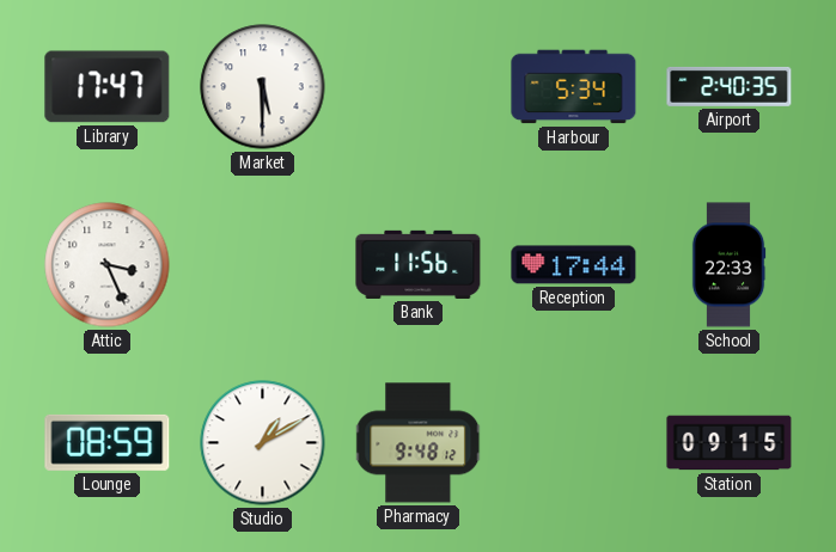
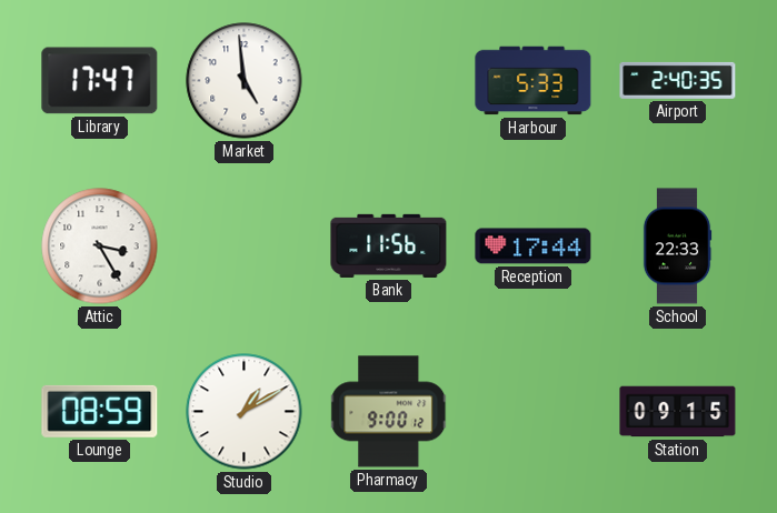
Market: 5:30 -> 4:59
Harbour: 5:34 -> 5:33
Attic: 3:26 -> 3:25
Pharmacy: 9:48 -> 9:00
